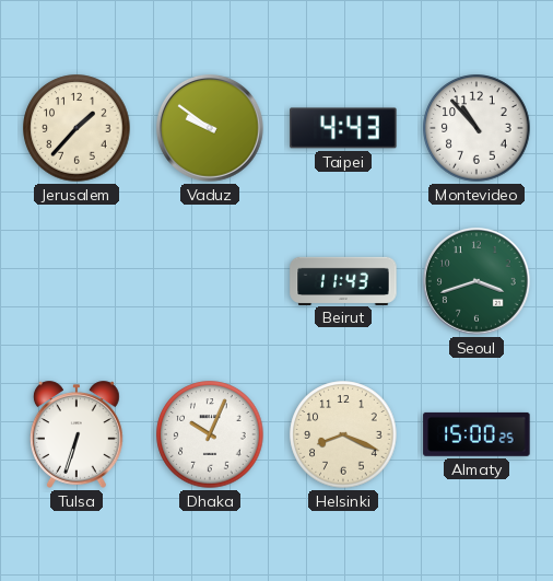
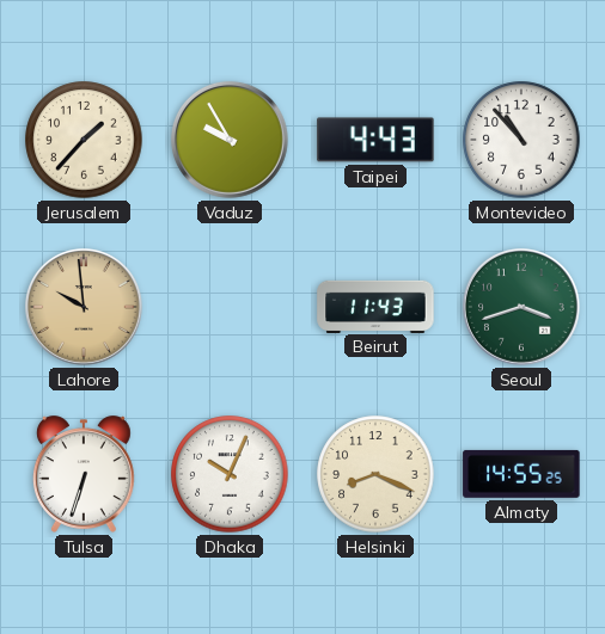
Vaduz: 9:51 -> 9:55
Lahore: none -> 9:59
Almaty: 15:00 -> 14:55
